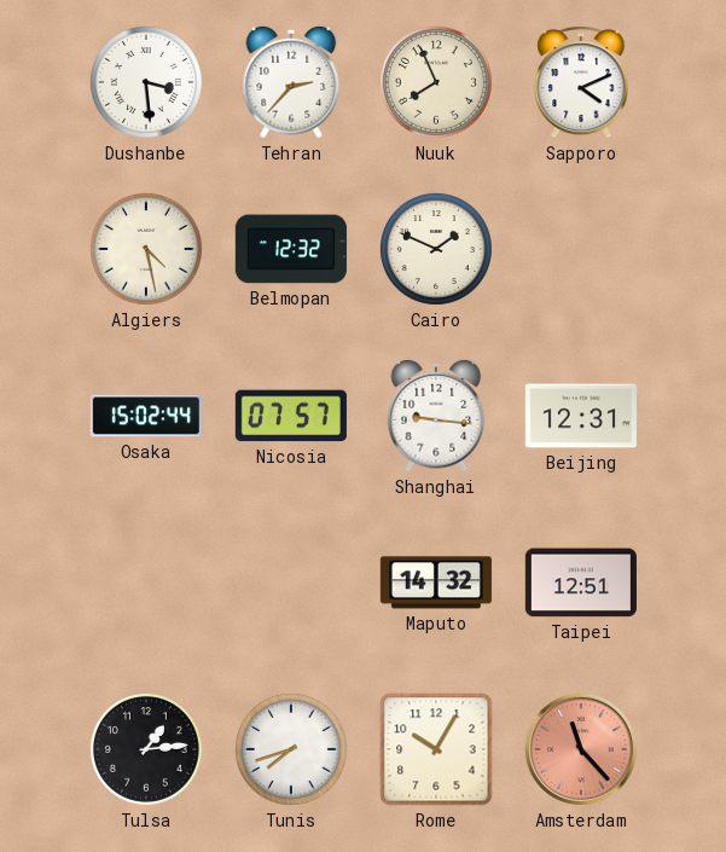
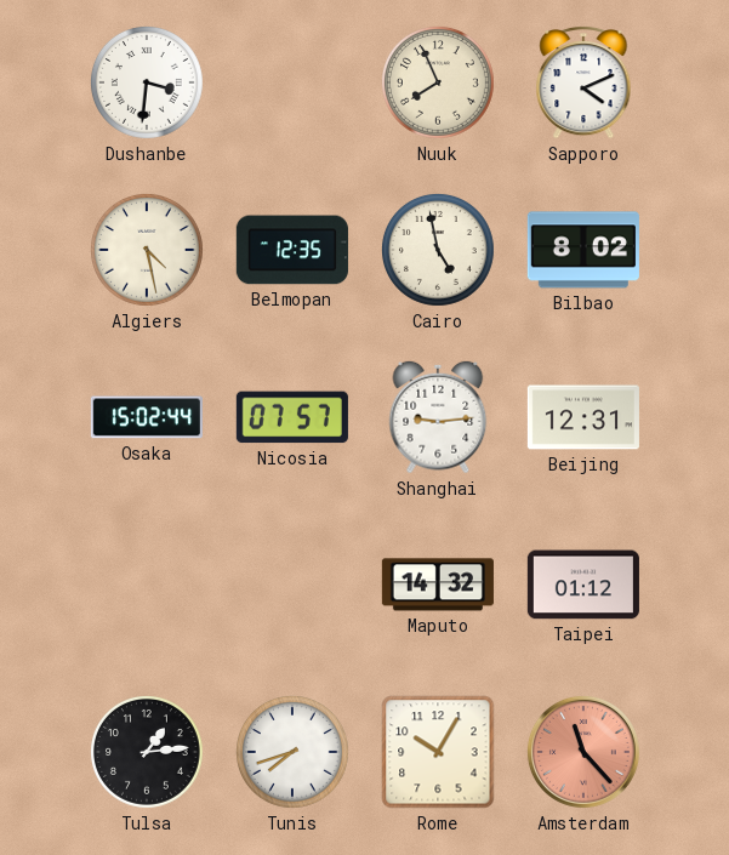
Dushanbe: 3:29 -> 3:31
Tehran: 2:37 -> none
Belmopan: 12:32 -> 12:35
Cairo: 1:49 -> 4:58
Bilbao: none -> 8:02
Shanghai: 9:16 -> 9:14
Taipei: 12:51 -> 01:12
